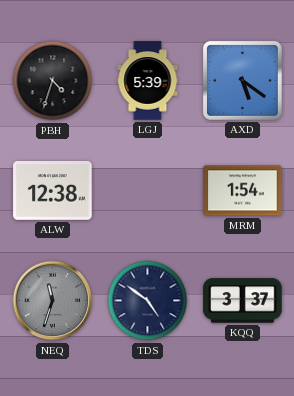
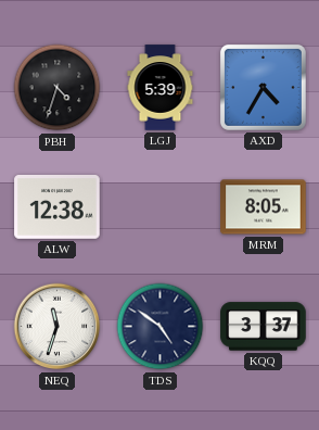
AXD: 5:21 -> 4:35
MRM: 1:54 -> 8:05
NEQ dial: grey -> white
